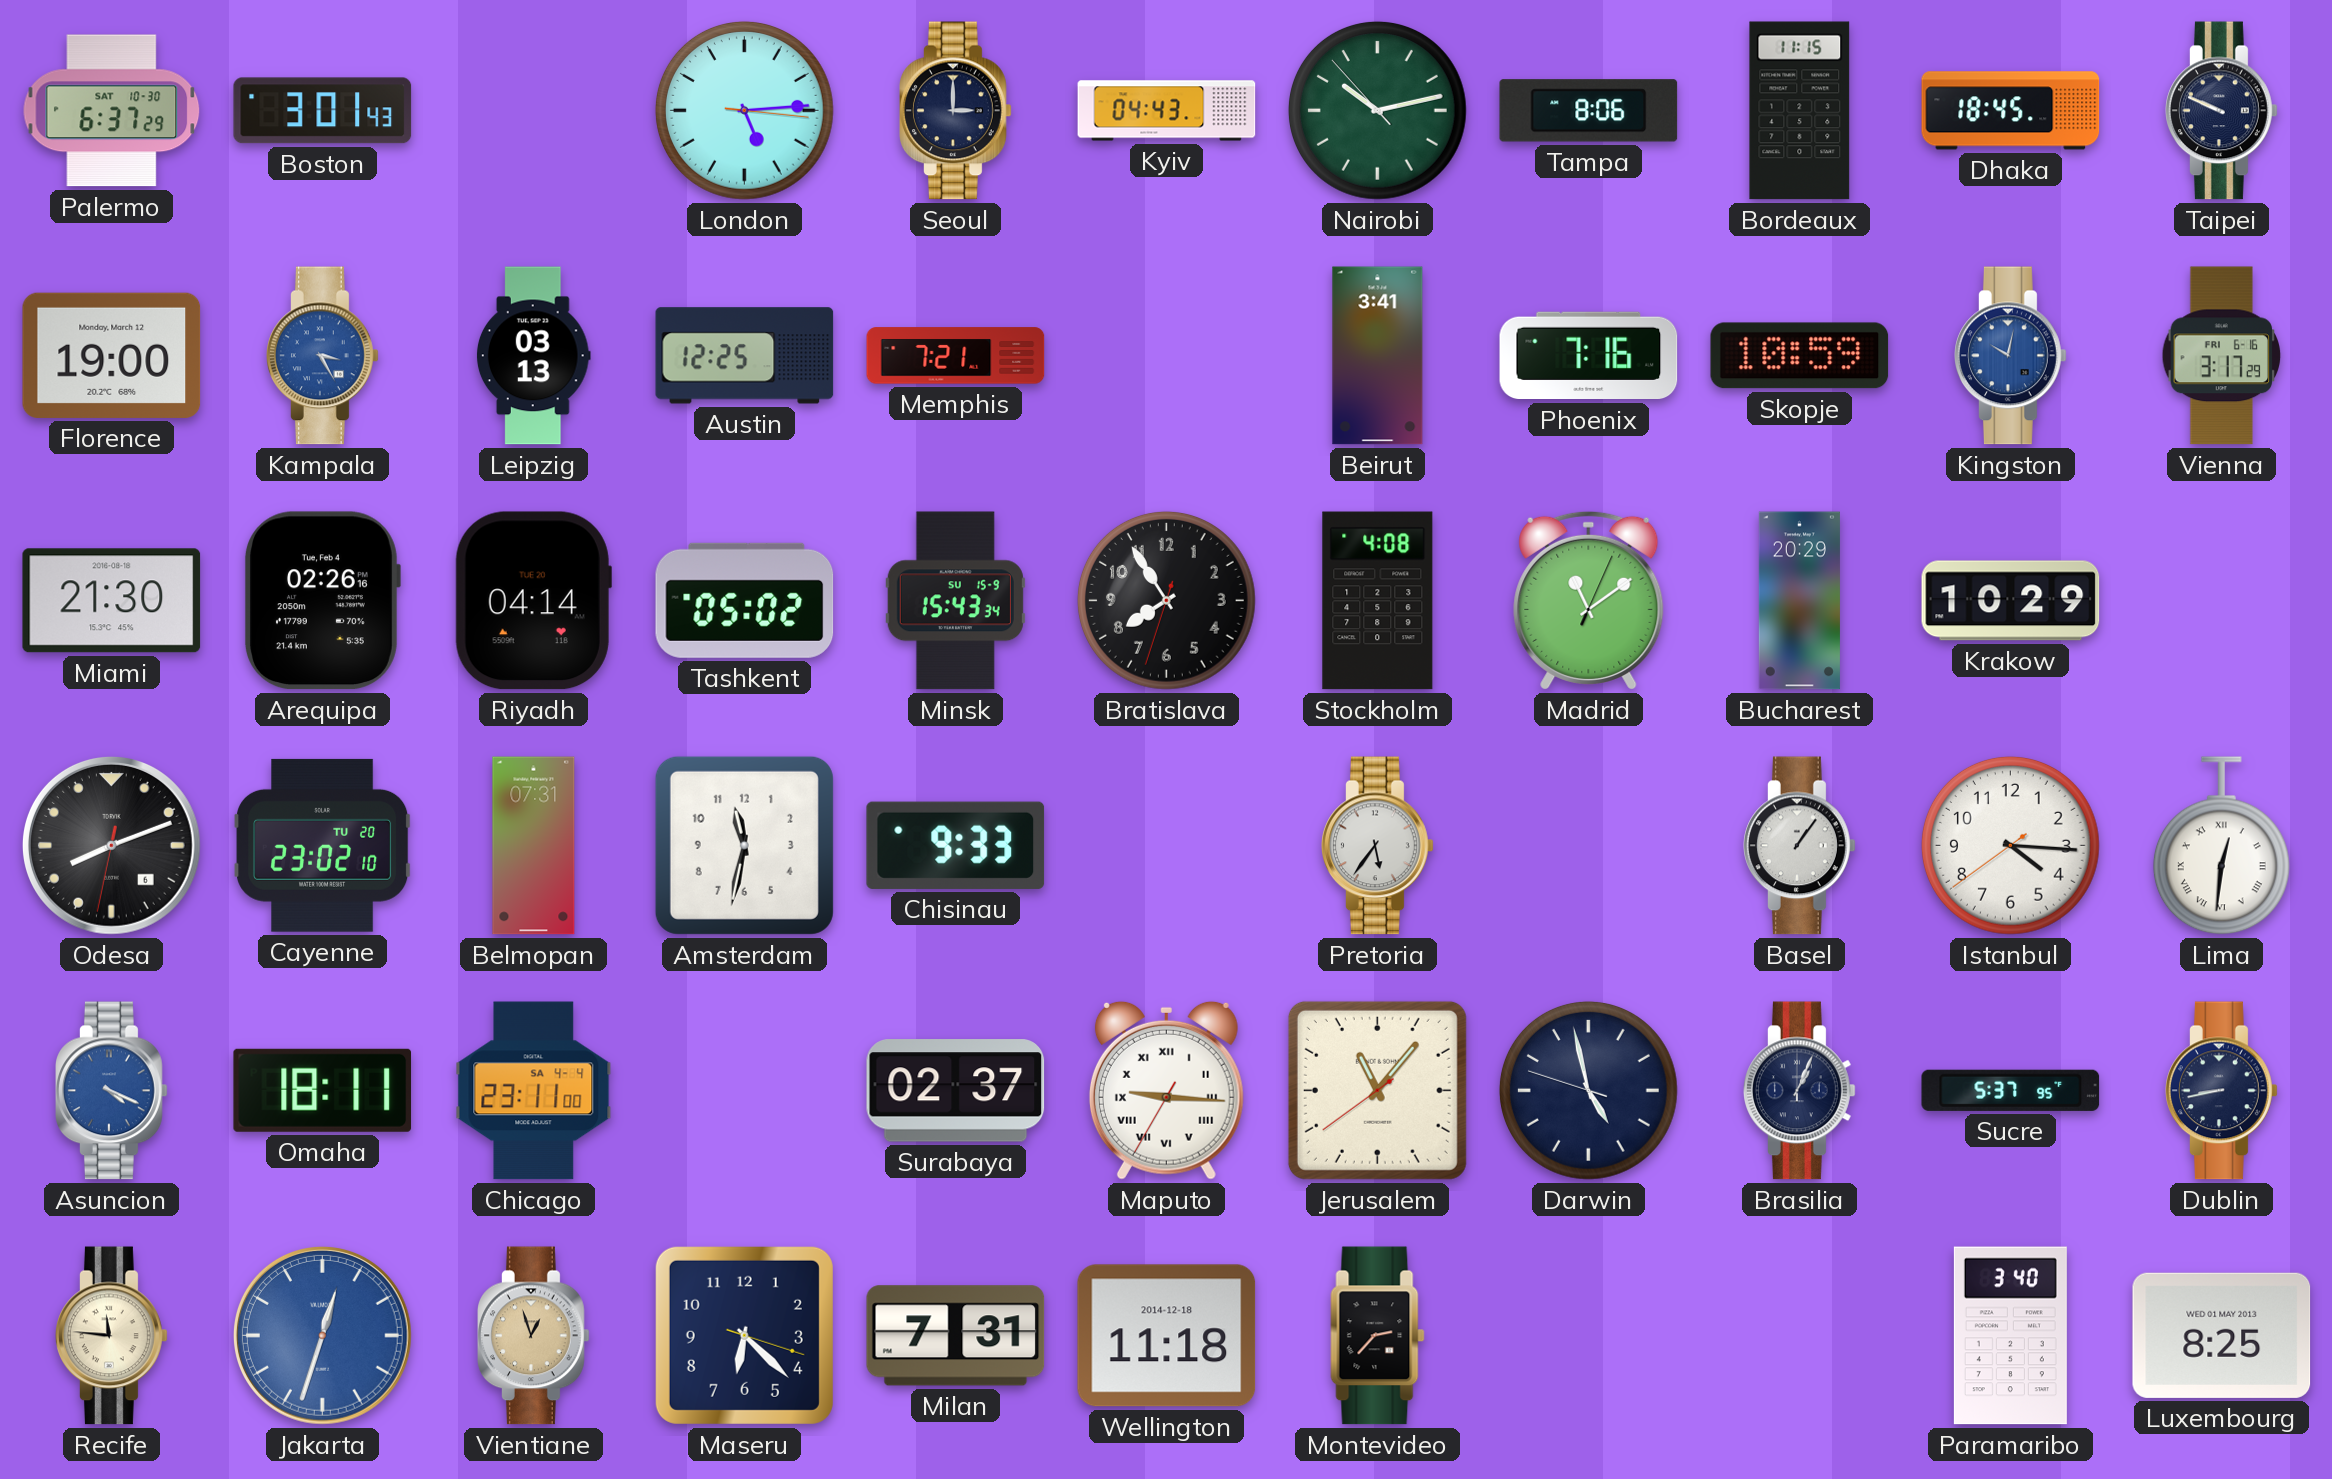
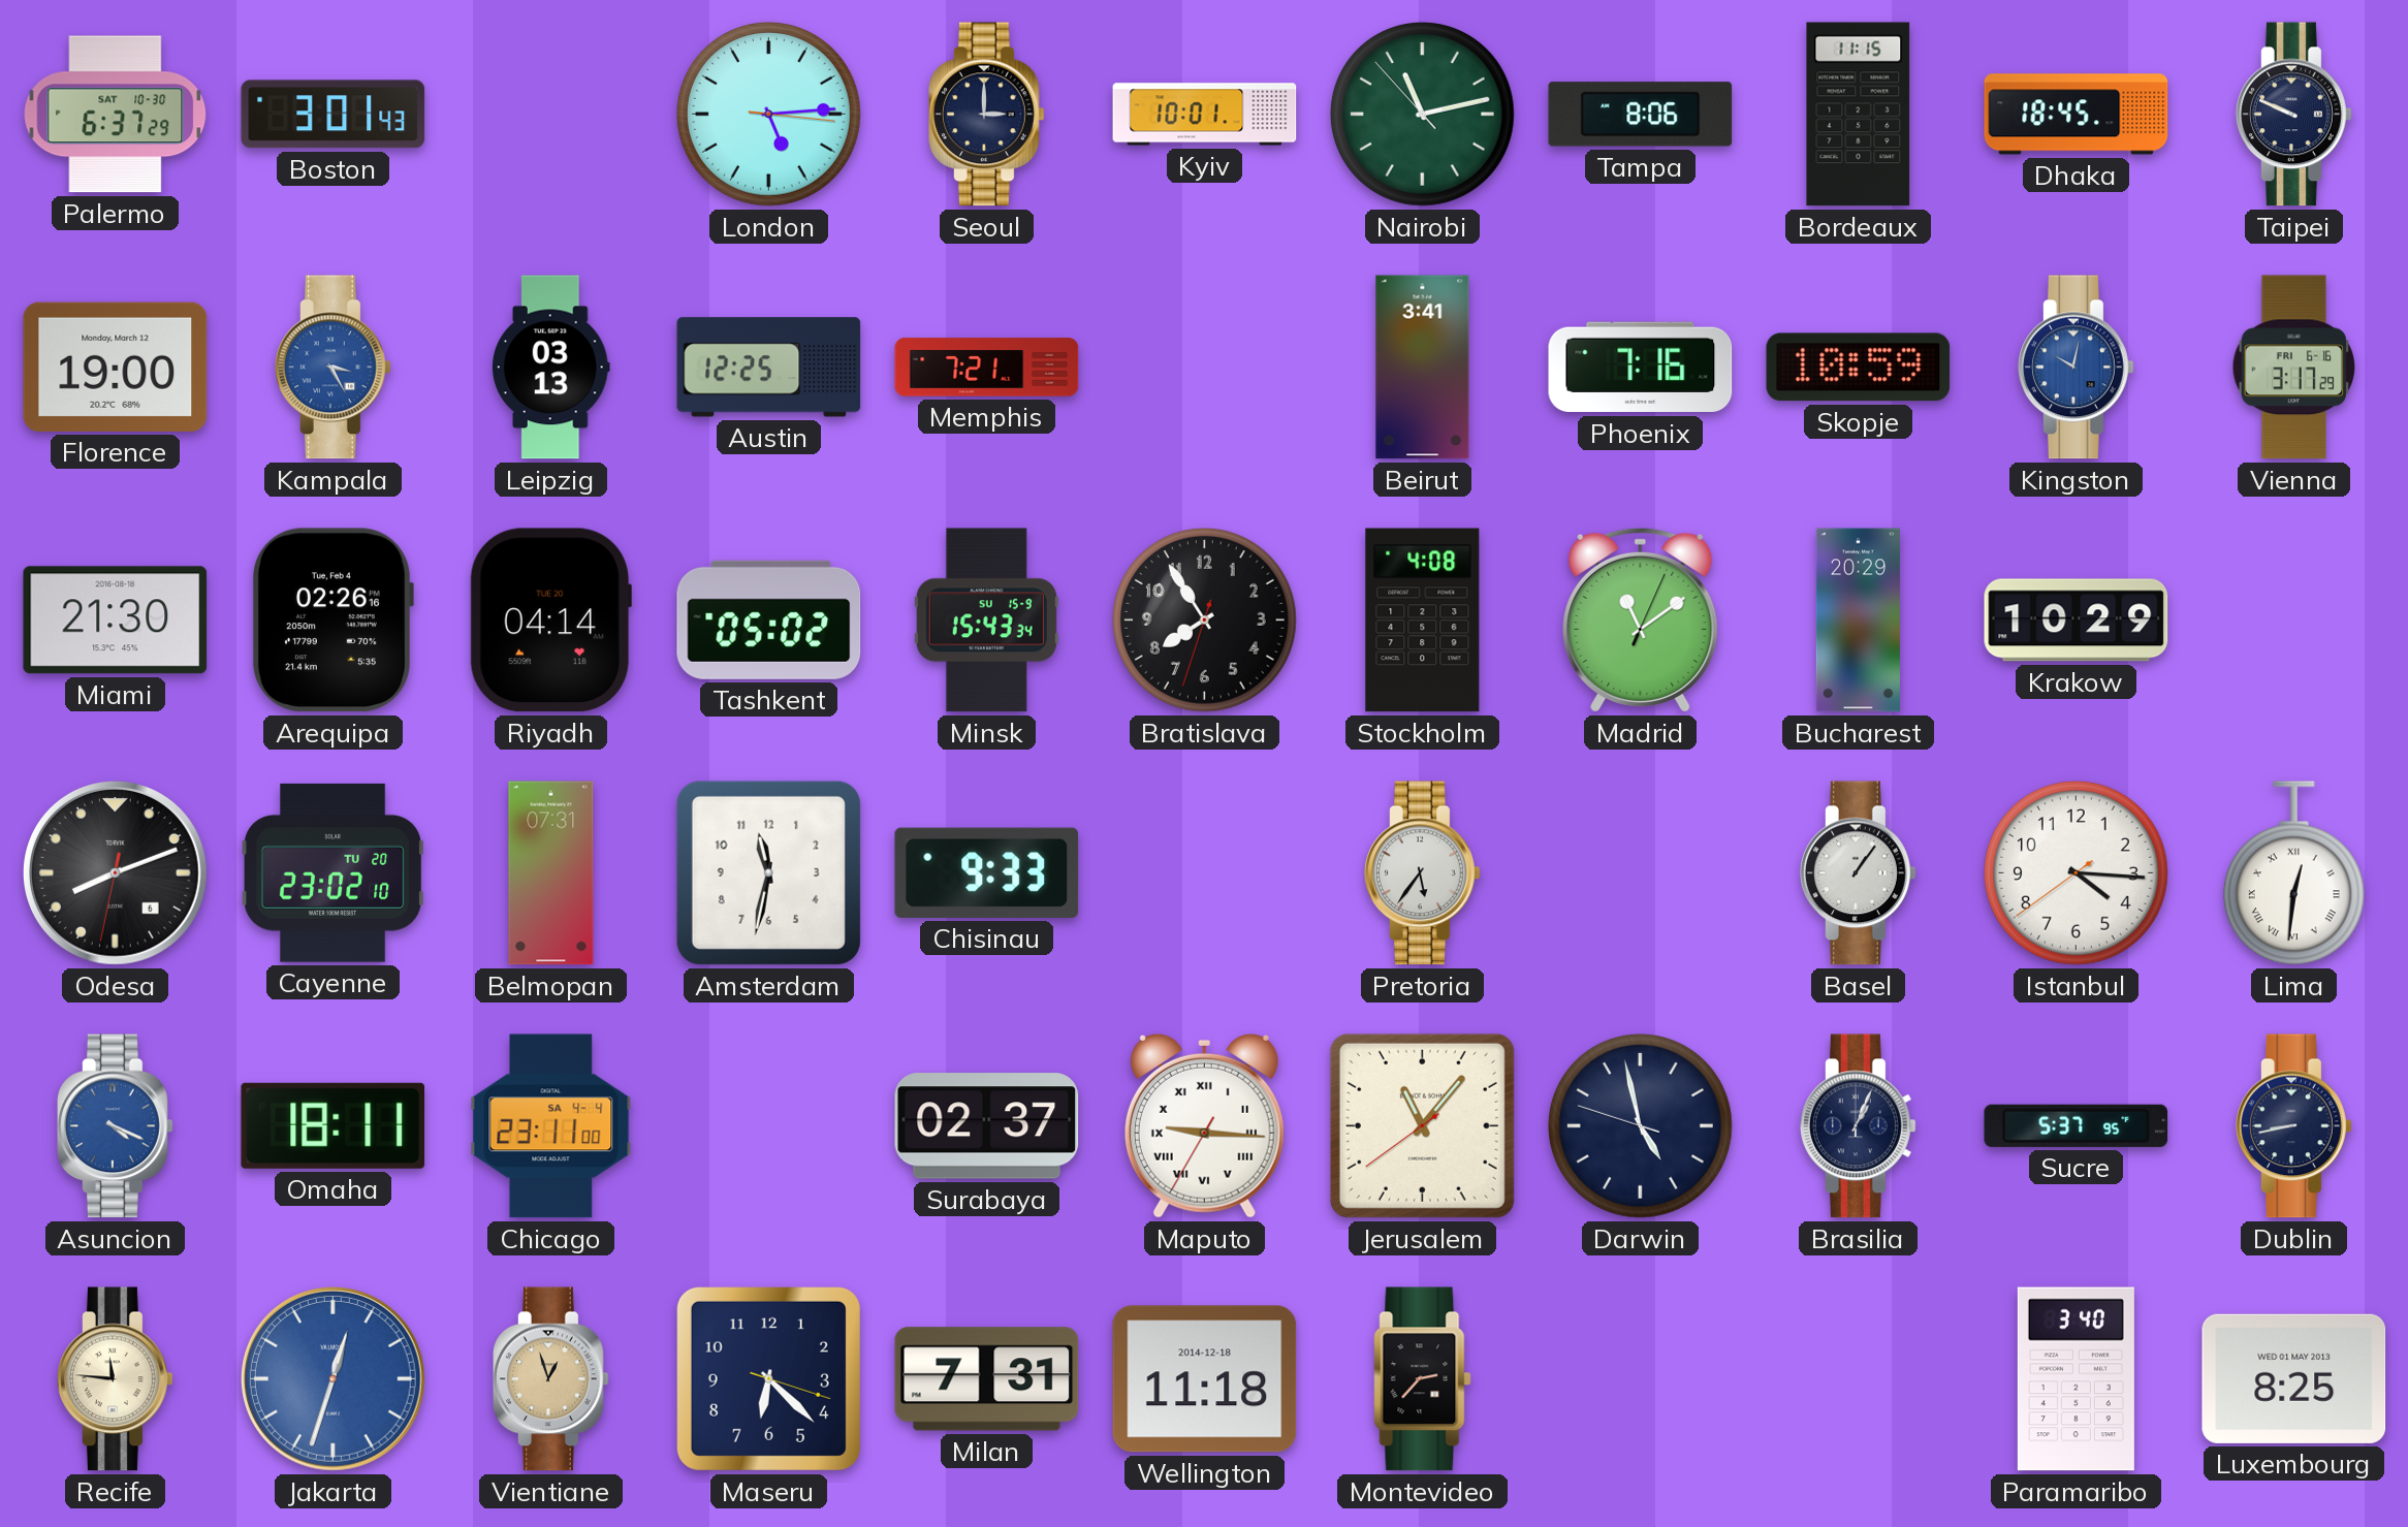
Kyiv: 04:43 -> 10:01
Nairobi: 10:12 -> 11:12
